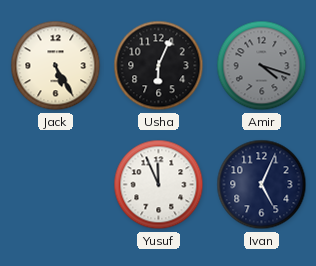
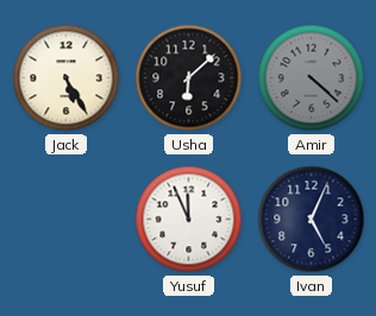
Usha: 6:04 -> 6:08
Amir: 4:18 -> 4:22
